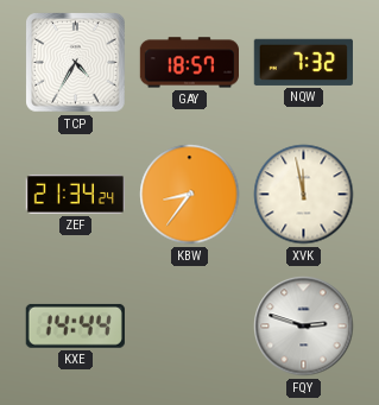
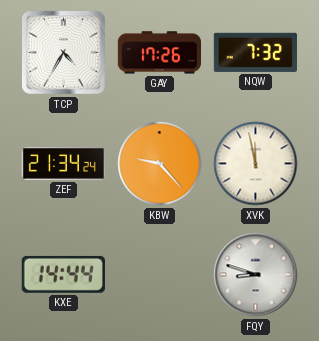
GAY: 18:57 -> 17:26
KBW: 8:36 -> 9:23
FQY: 2:48 -> 8:48
